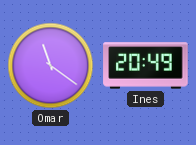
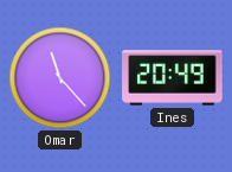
Omar: 11:21 -> 11:23
